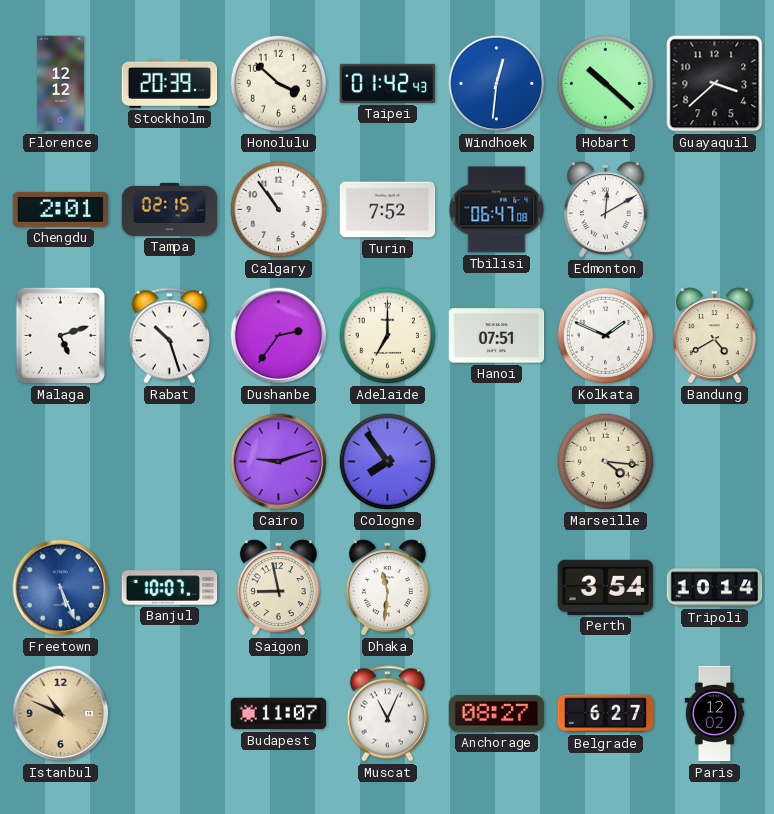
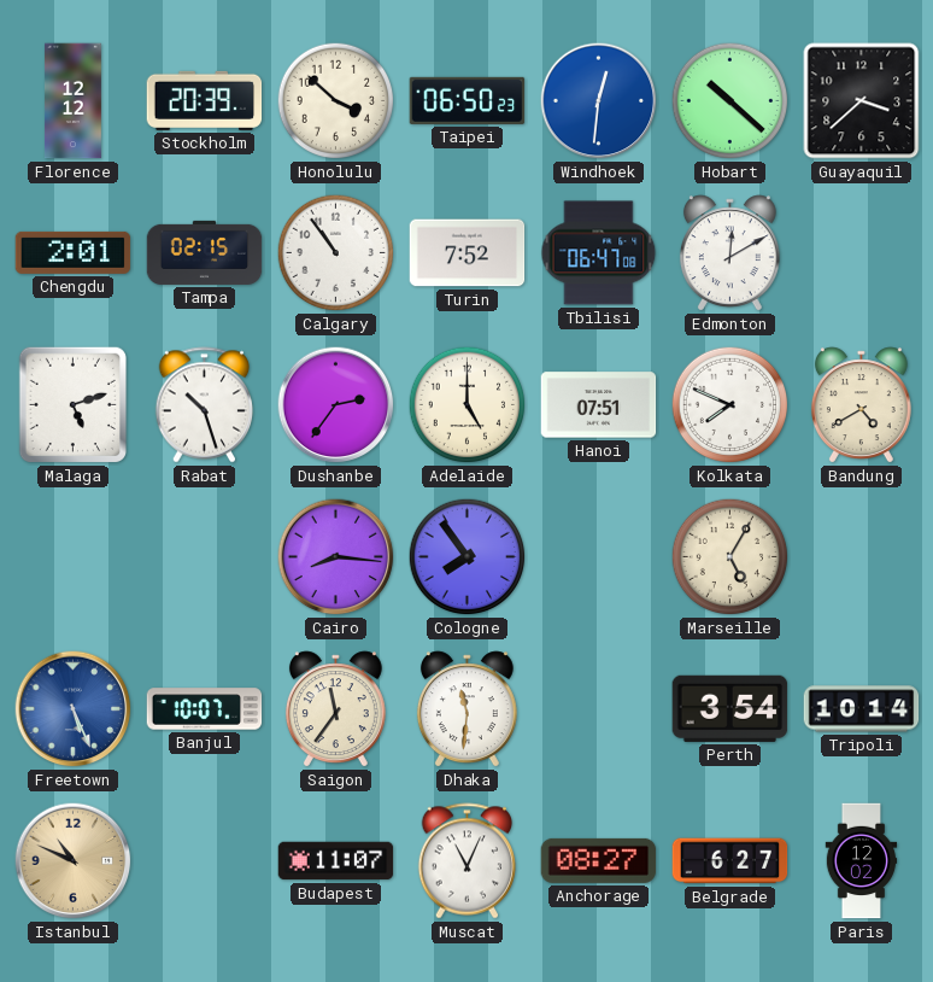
Taipei: 01:42 -> 06:50
Adelaide: 7:00 -> 5:00
Kolkata: 1:49 -> 7:49
Cairo: 9:12 -> 8:16
Marseille: 4:16 -> 5:05
Saigon: 8:58 -> 11:36
